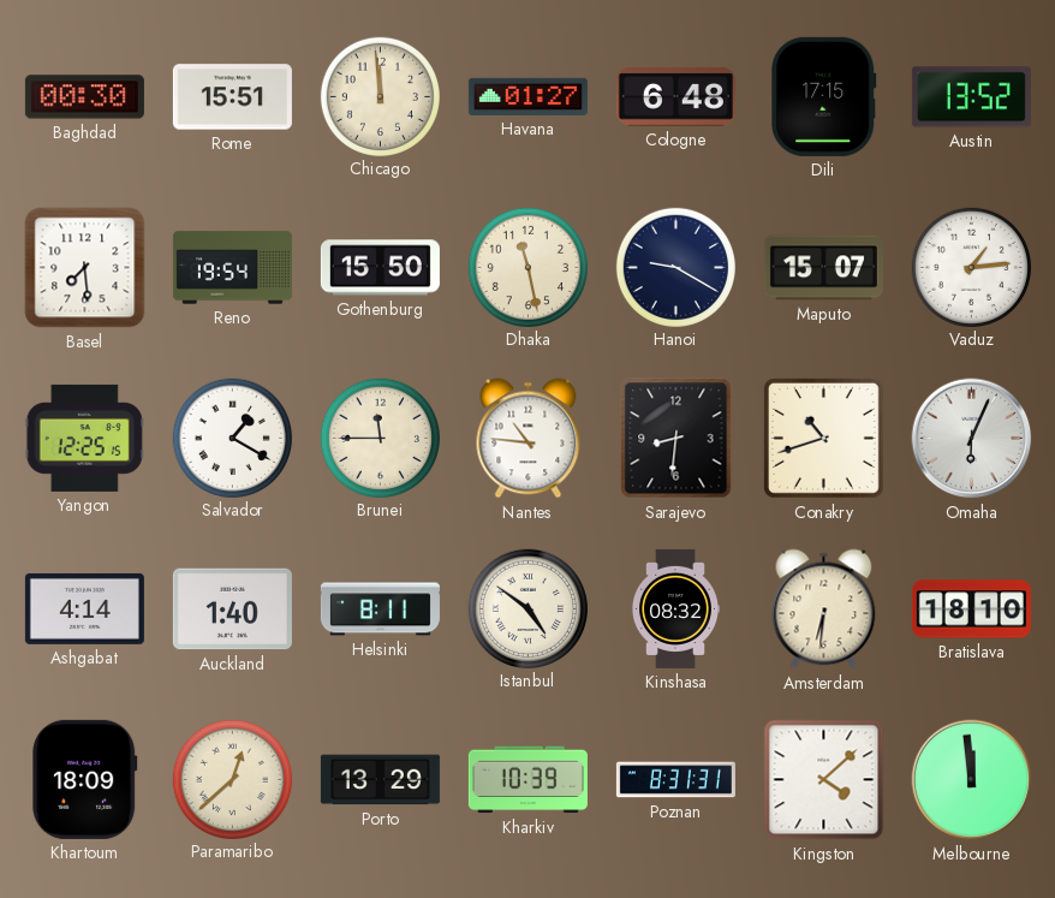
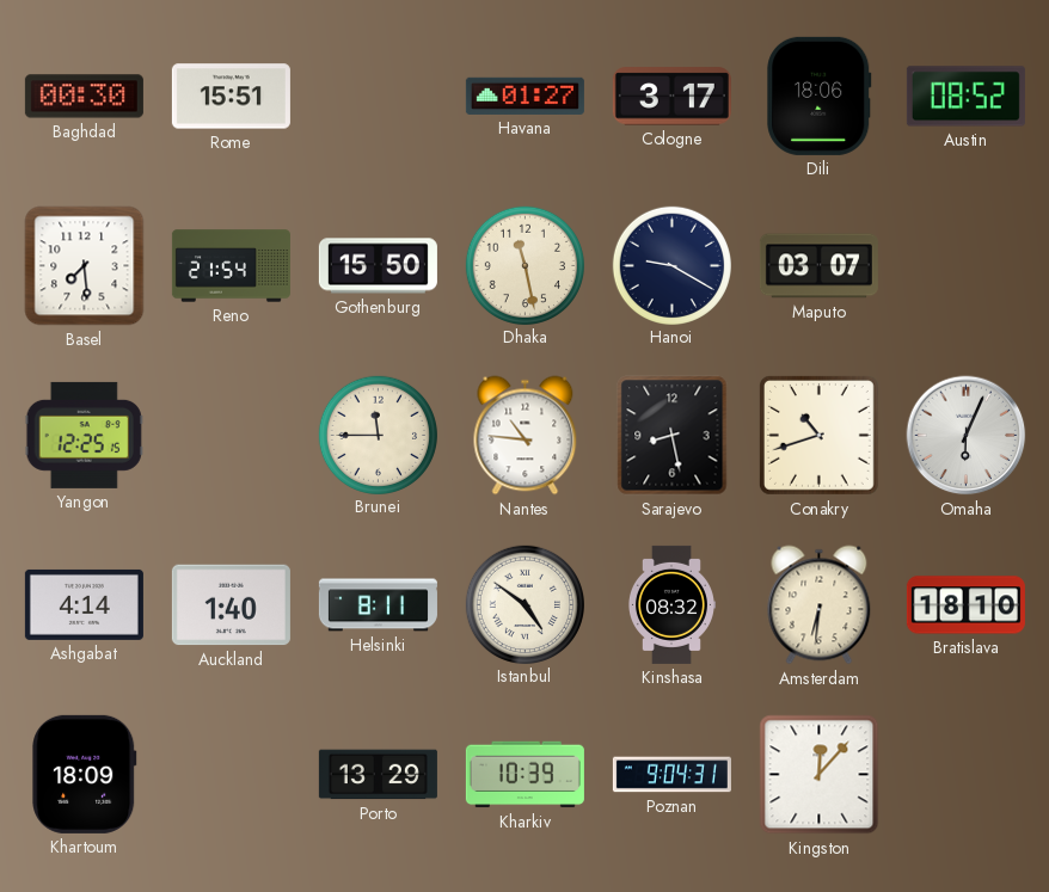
Chicago: 11:59 -> none
Cologne: 6:48 -> 3:17
Dili: 17:15 -> 18:06
Austin: 13:52 -> 08:52
Reno: 19:54 -> 21:54
Maputo: 15:07 -> 03:07
Vaduz: 1:14 -> none
Salvador: 1:20 -> none
Sarajevo: 8:31 -> 8:28
Paramaribo: 12:38 -> none
Poznan: 8:31 -> 9:04
Kingston: 4:08 -> 12:07
Melbourne: 11:59 -> none
